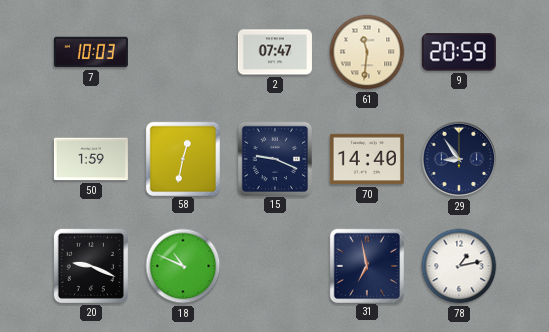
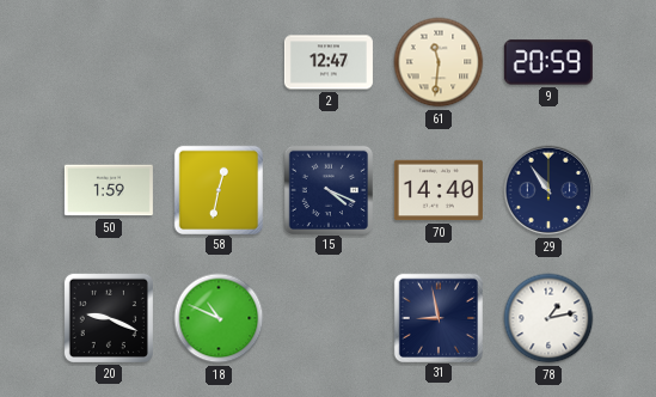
7: 10:03 -> none
2: 07:47 -> 12:47
15: 9:19 -> 4:19
29: 8:54 -> 10:54
31: 6:58 -> 8:58
